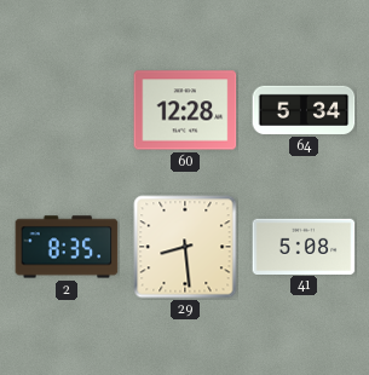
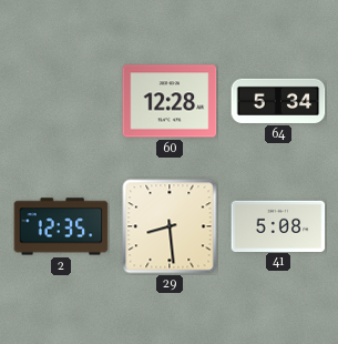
2: 8:35 -> 12:35
